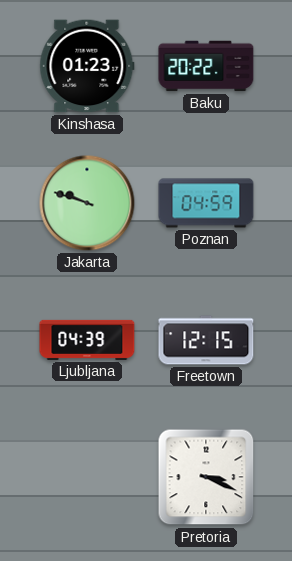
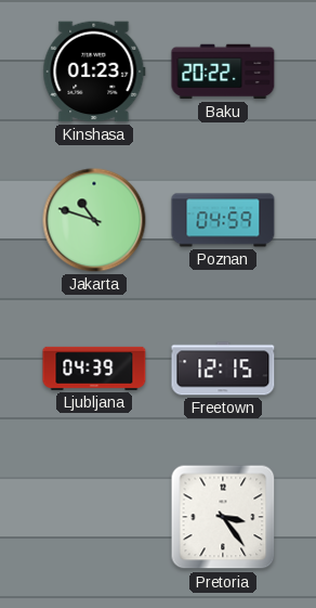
Jakarta: 9:48 -> 10:48
Pretoria: 3:19 -> 3:24
